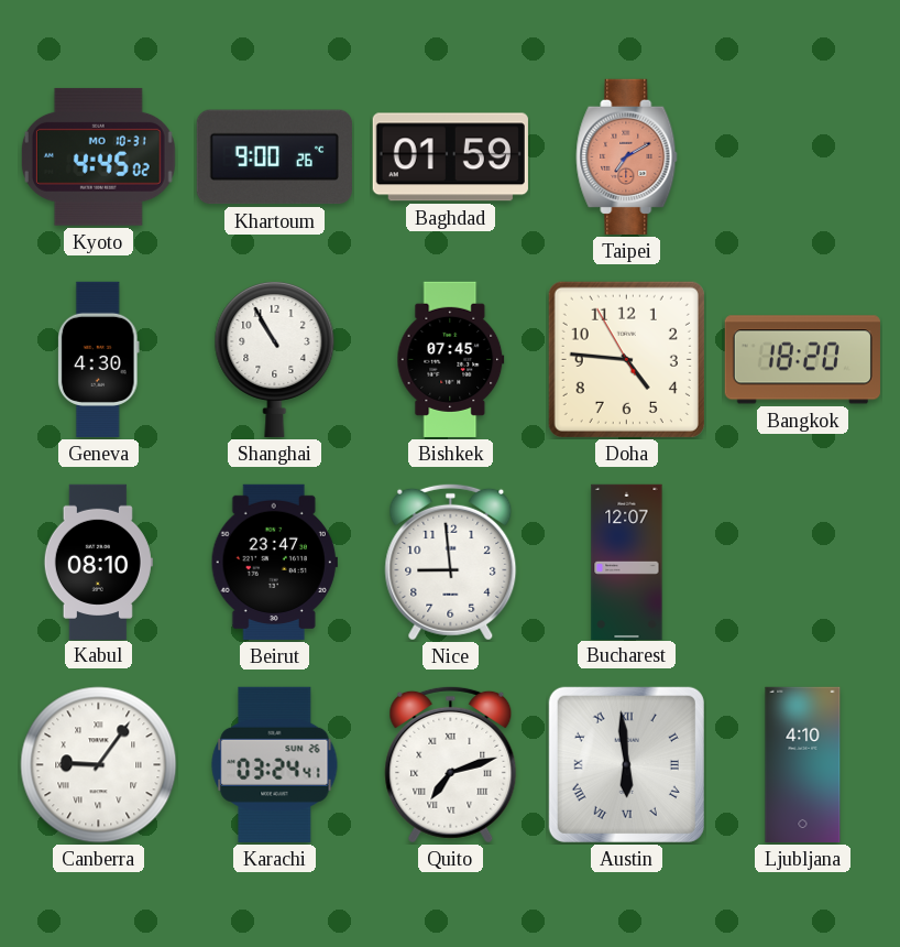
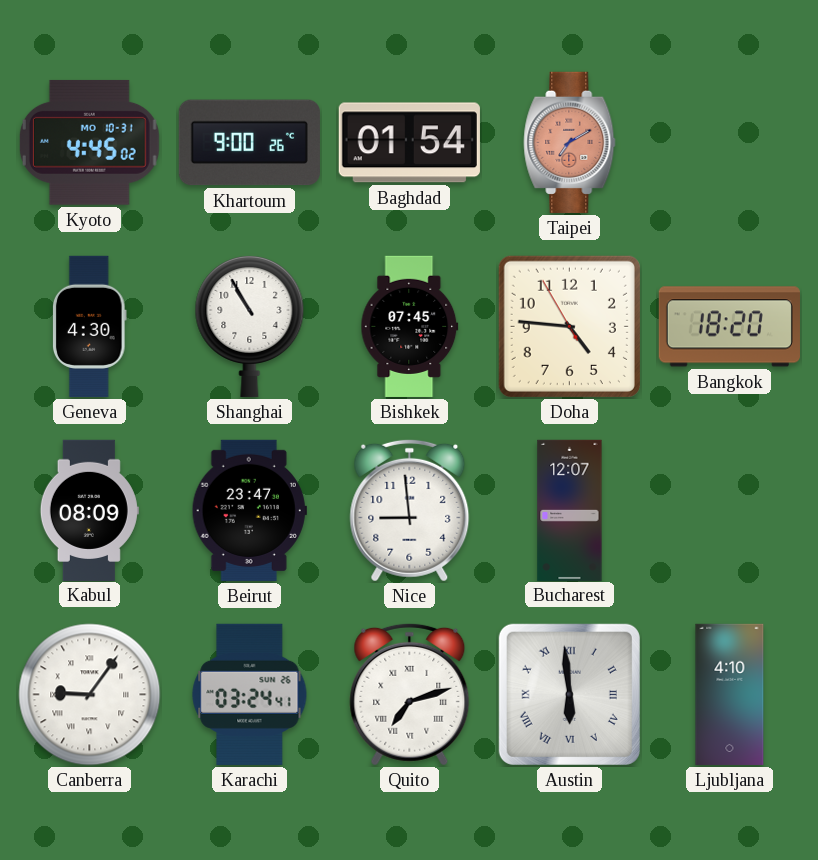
Baghdad: 01:59 -> 01:54
Kabul: 08:10 -> 08:09
